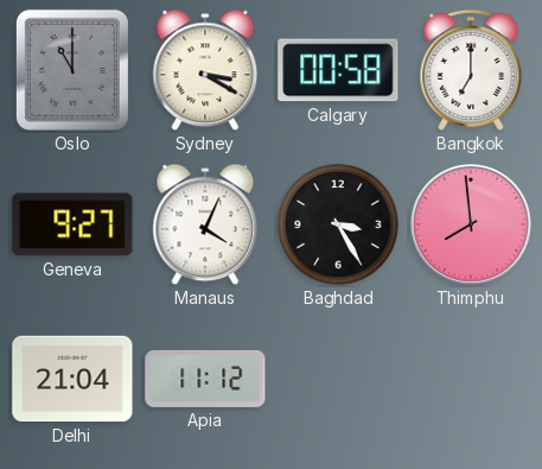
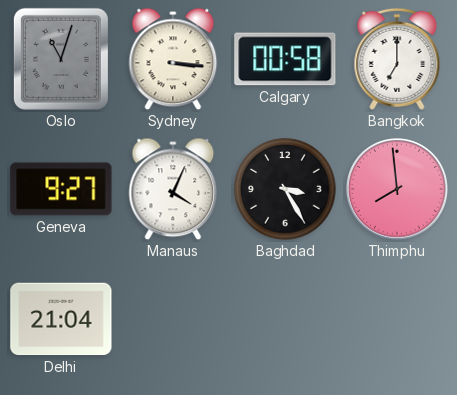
Oslo: 11:00 -> 11:03
Sydney: 3:20 -> 3:16
Apia: 11:12 -> none
